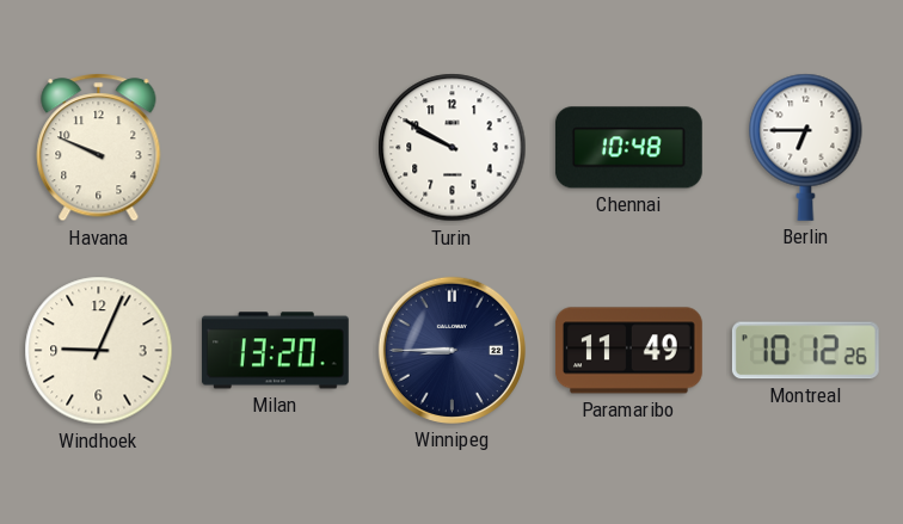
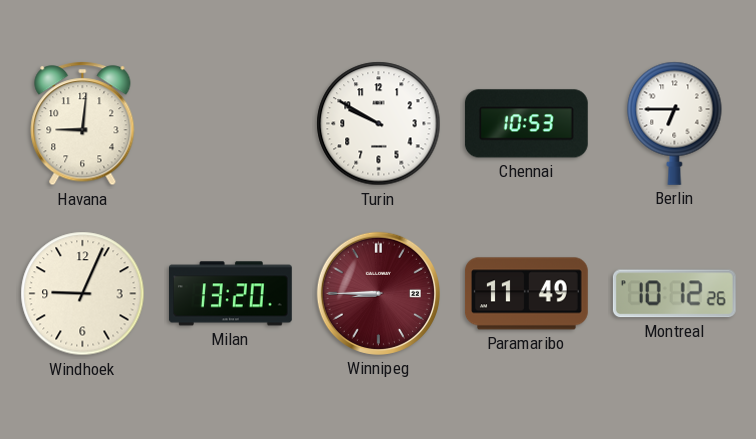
Havana: 9:49 -> 9:01
Chennai: 10:48 -> 10:53
Winnipeg dial: navy -> burgundy
